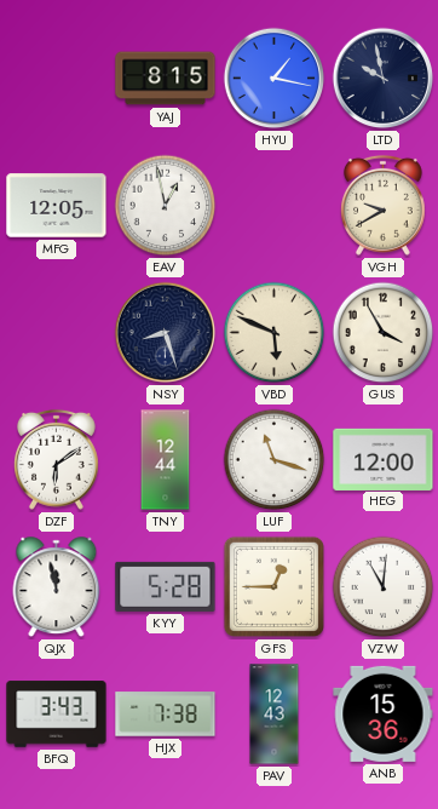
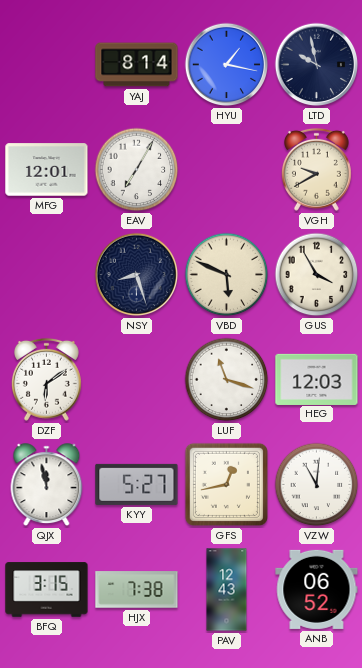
YAJ: 8:15 -> 8:14
MFG: 12:05 -> 12:01
EAV: 12:58 -> 7:05
TNY: 12:44 -> none
HEG: 12:00 -> 12:03
KYY: 5:28 -> 5:27
GFS: 12:45 -> 12:43
BFQ: 3:43 -> 3:15
ANB: 15:36 -> 06:52
